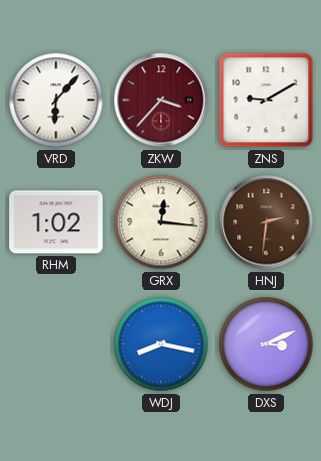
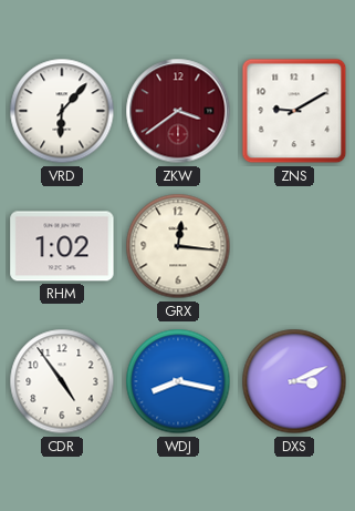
ZKW: 3:37 -> 3:39
HNJ: 2:31 -> none
CDR: none -> 4:54
